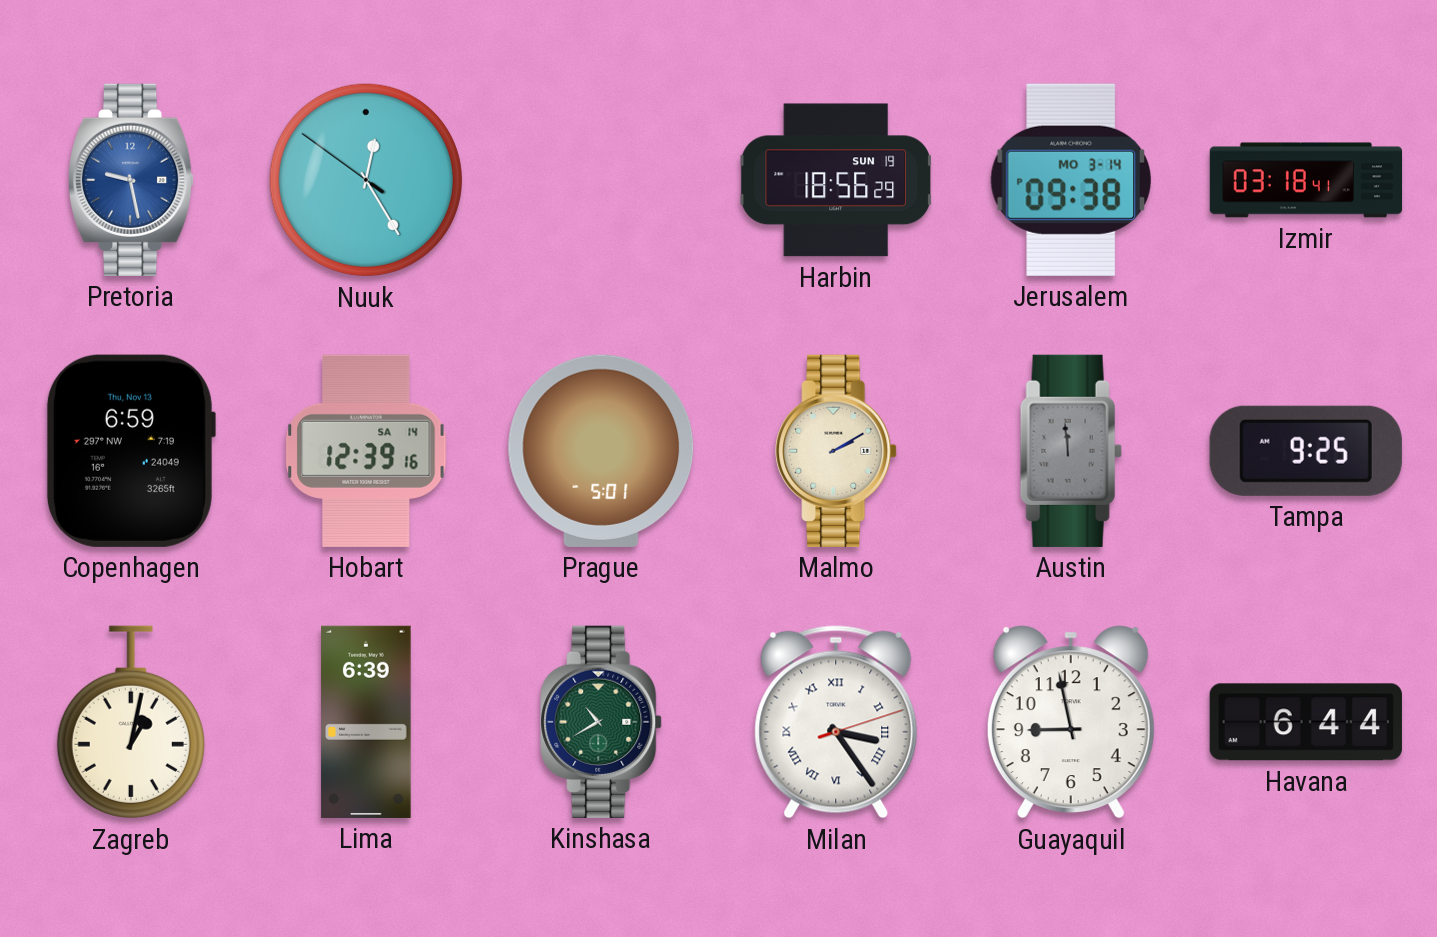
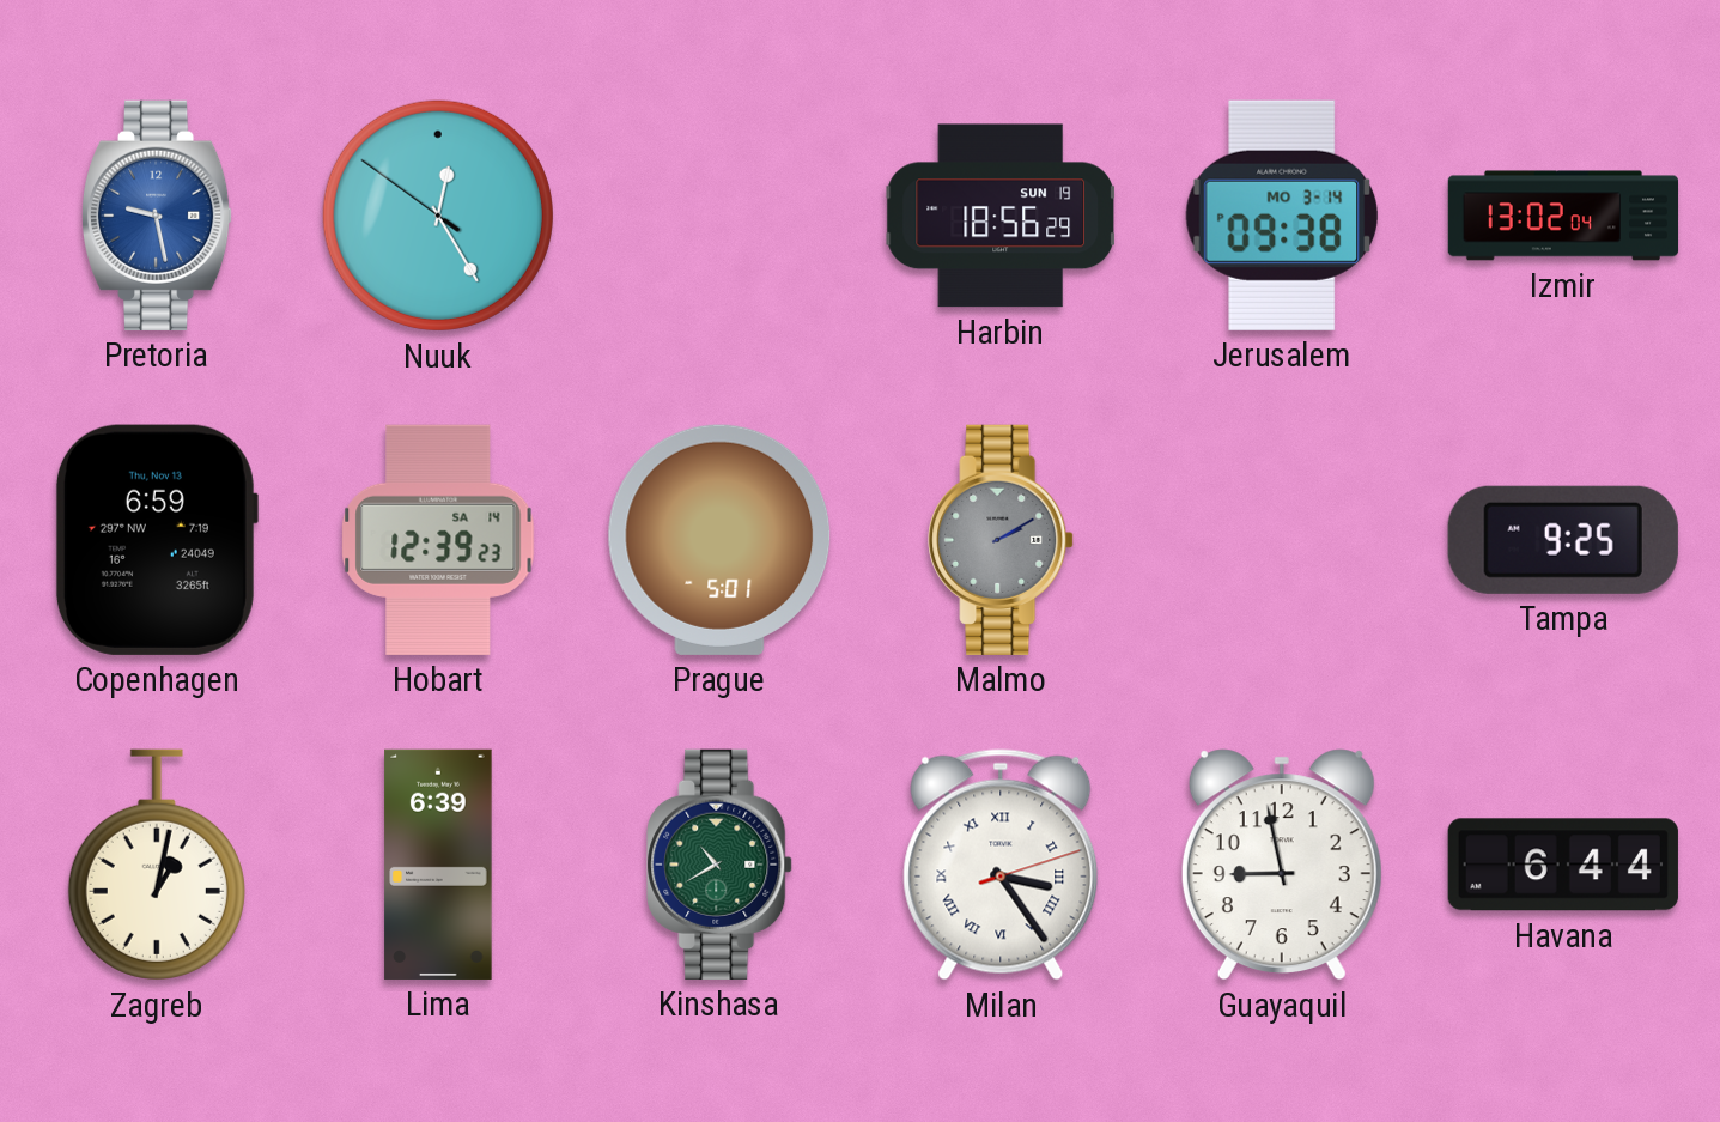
Izmir: 03:18 -> 13:02
Hobart: 12:39:16 -> 12:39:23
Malmo dial: cream -> grey
Austin: 11:59 -> none
